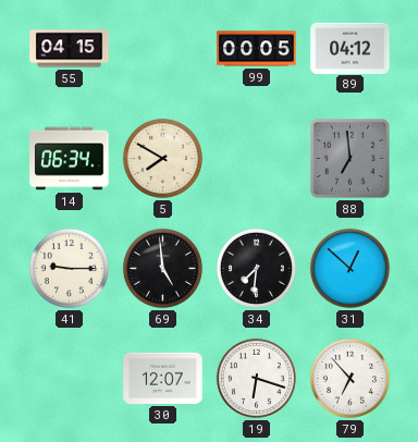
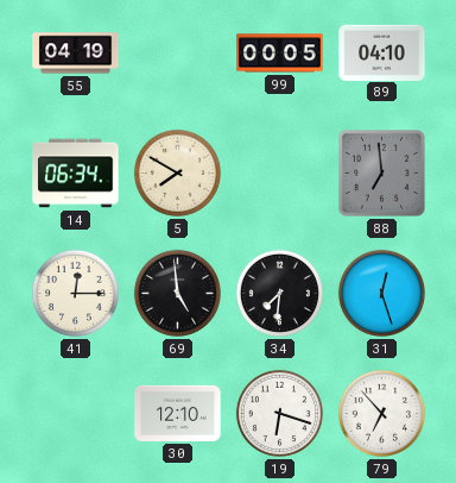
55: 04:15 -> 04:19
89: 04:12 -> 04:10
41: 9:15 -> 12:15
31: 12:52 -> 12:27
30: 12:07 -> 12:10
